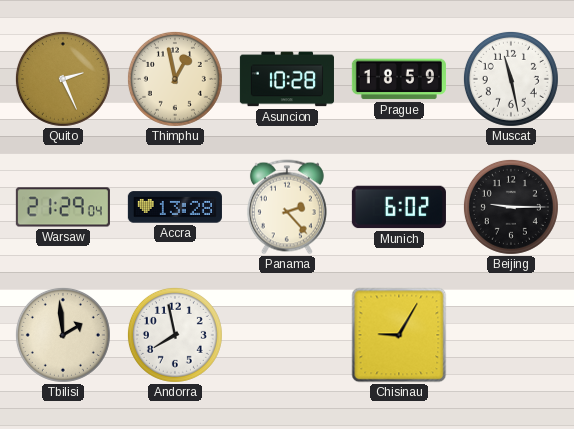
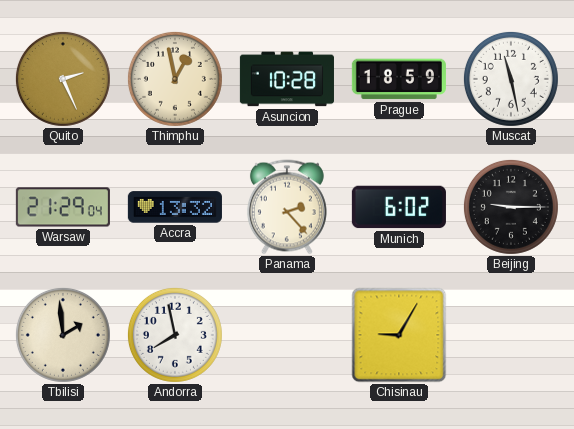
Accra: 13:28 -> 13:32
